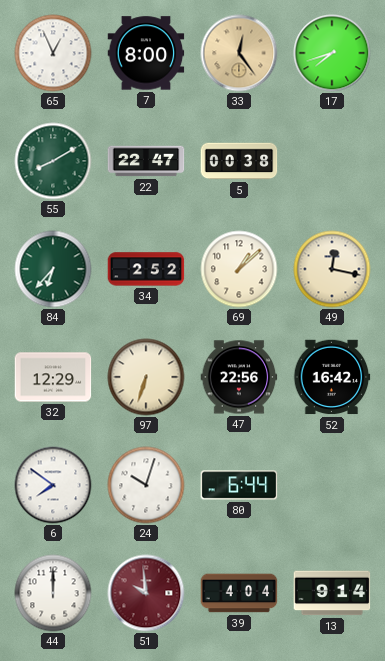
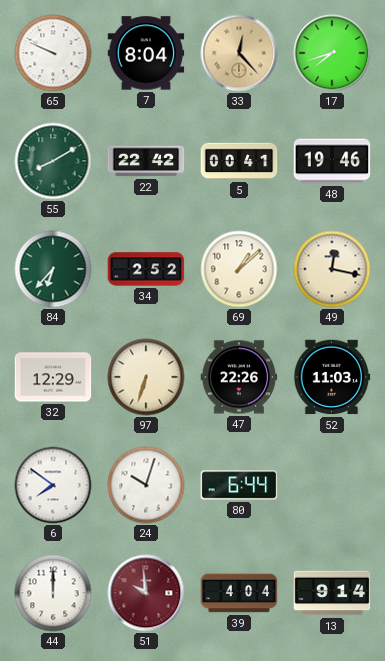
65: 12:56 -> 9:49
7: 8:00 -> 8:04
33: 12:24 -> 12:23
22: 22:47 -> 22:42
5: 00:38 -> 00:41
48: none -> 19:46
47: 22:56 -> 22:26
52: 16:42 -> 11:03
